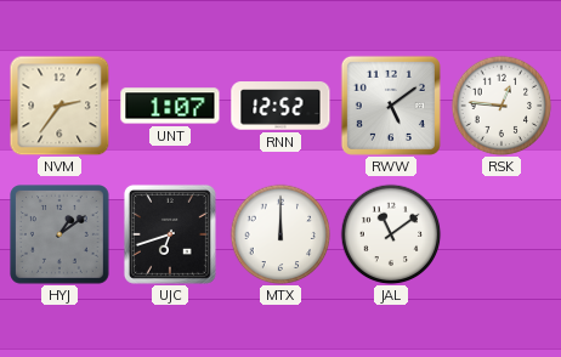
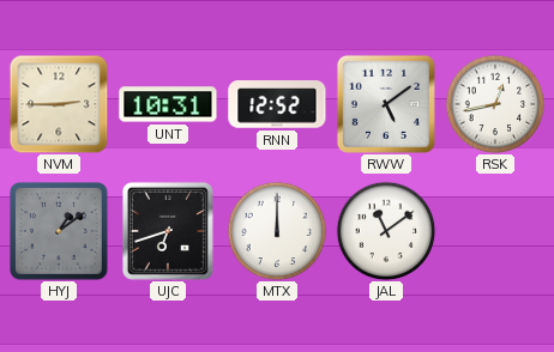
NVM: 2:36 -> 2:45
UNT: 1:07 -> 10:31
RSK: 12:46 -> 12:43
